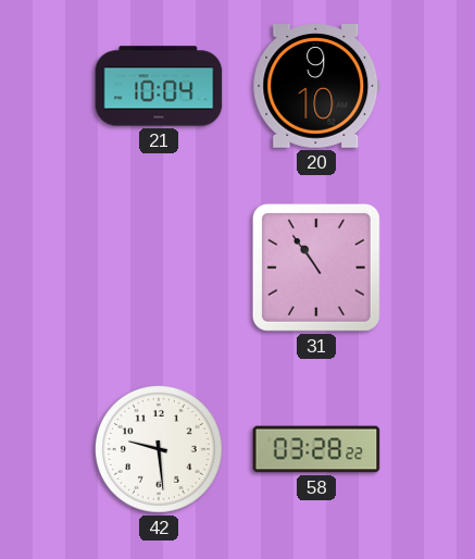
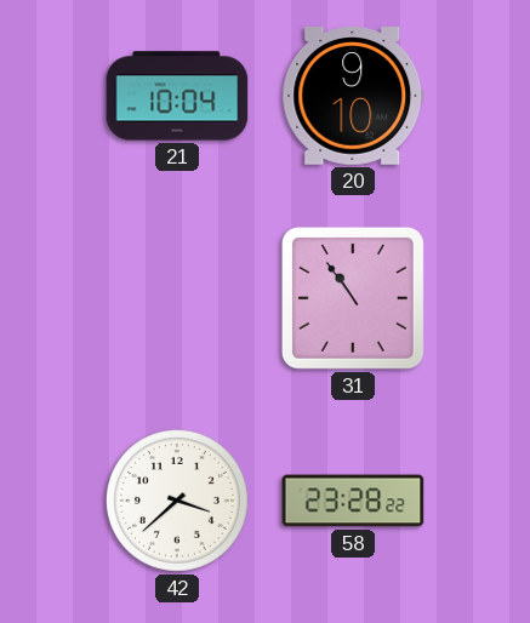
42: 9:29 -> 3:38
58: 03:28 -> 23:28
